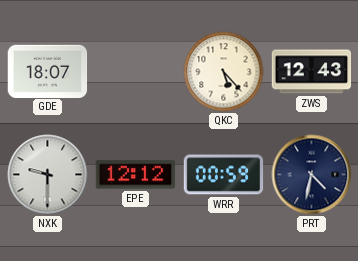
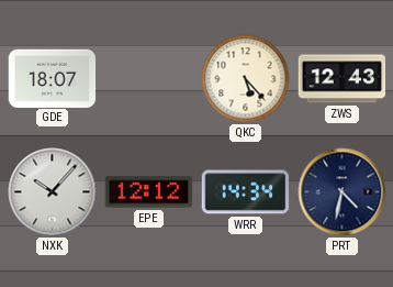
NXK: 9:30 -> 10:07
WRR: 00:59 -> 14:34
